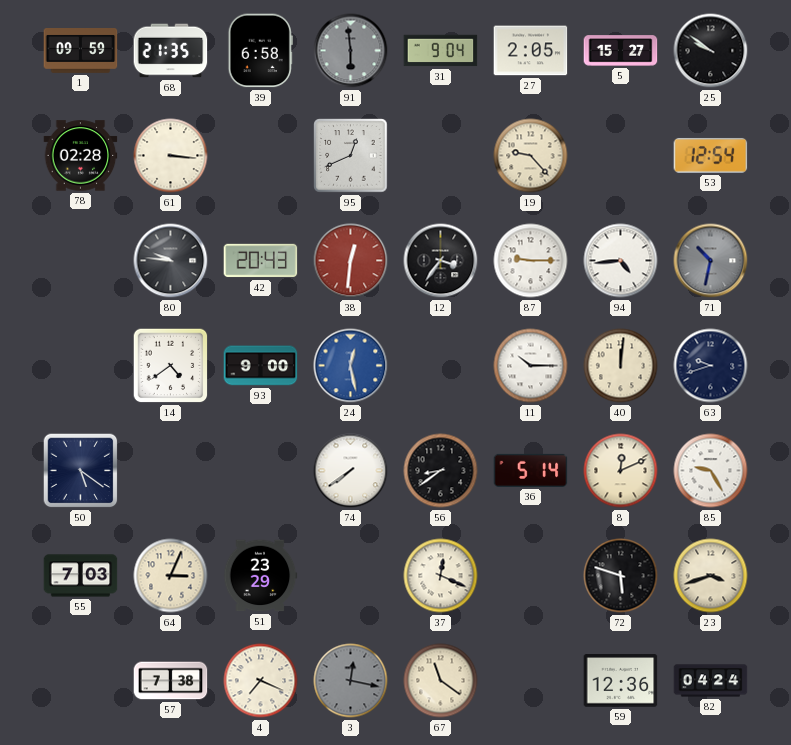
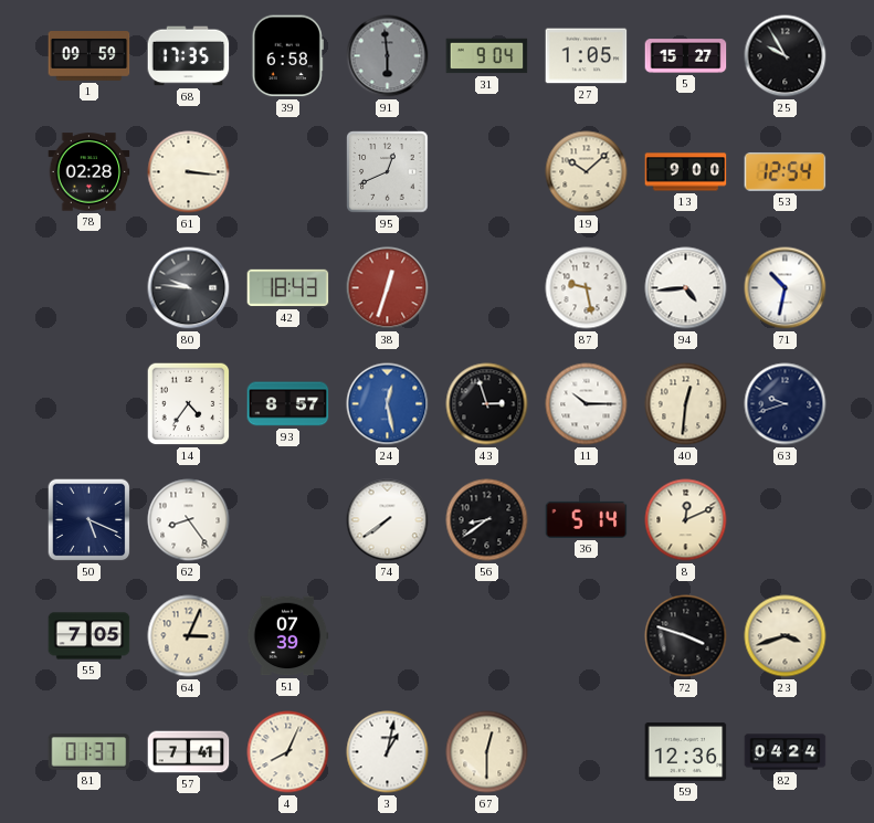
68: 21:35 -> 17:35
27: 2:05 -> 1:05
25: 9:51 -> 9:55
19: 9:23 -> 10:08
13: none -> 9:00
42: 20:43 -> 18:43
38: 12:31 -> 12:33
12: 3:36 -> none
87: 9:15 -> 9:28
71 dial: grey -> white
14: 4:39 -> 4:36
93: 9:00 -> 8:57
43: none -> 2:57
40: 12:01 -> 12:31
50: 5:21 -> 5:19
62: none -> 8:24
85: 9:25 -> none
55: 7:03 -> 7:05
51: 23:29 -> 07:39
37: 12:19 -> none
72: 5:48 -> 3:48
81: none -> 01:37
57: 7:38 -> 7:41
4: 7:19 -> 8:04
3: 12:17 -> 1:02
3 dial: grey -> white
67: 11:21 -> 12:30
